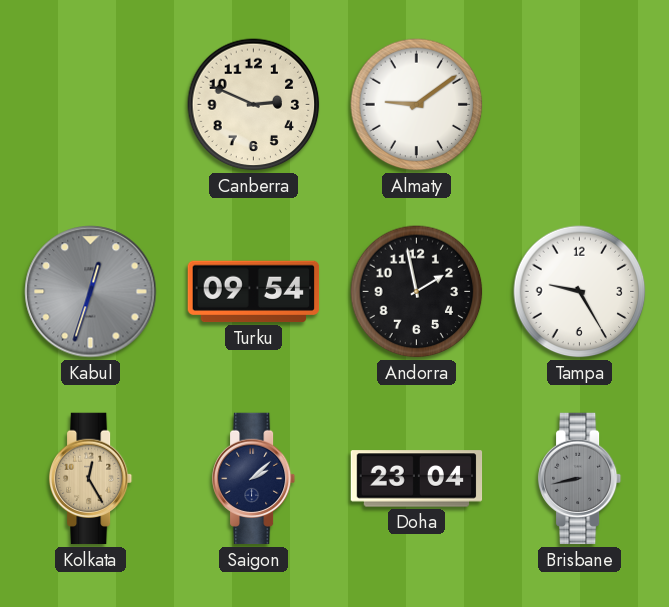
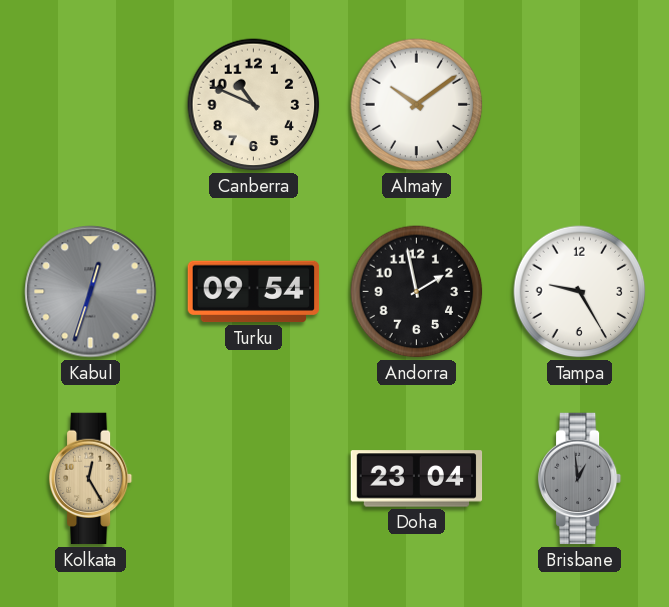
Canberra: 2:49 -> 10:49
Almaty: 9:09 -> 10:09
Saigon: 2:08 -> none
Brisbane: 8:43 -> 12:59
